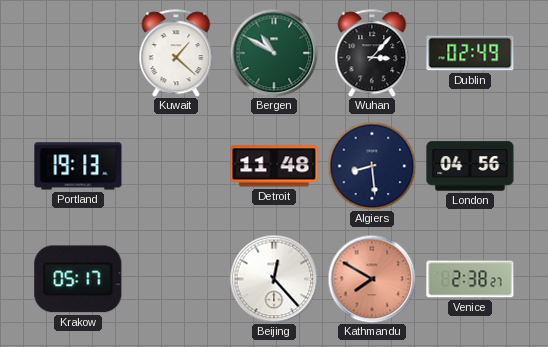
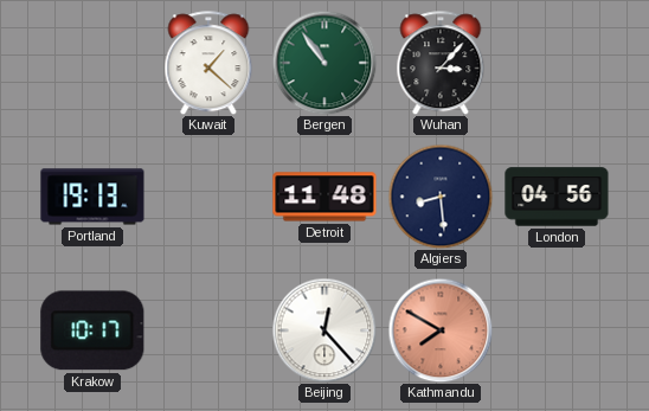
Bergen: 10:50 -> 10:54
Dublin: 02:49 -> none
Krakow: 05:17 -> 10:17
Venice: 2:38 -> none
